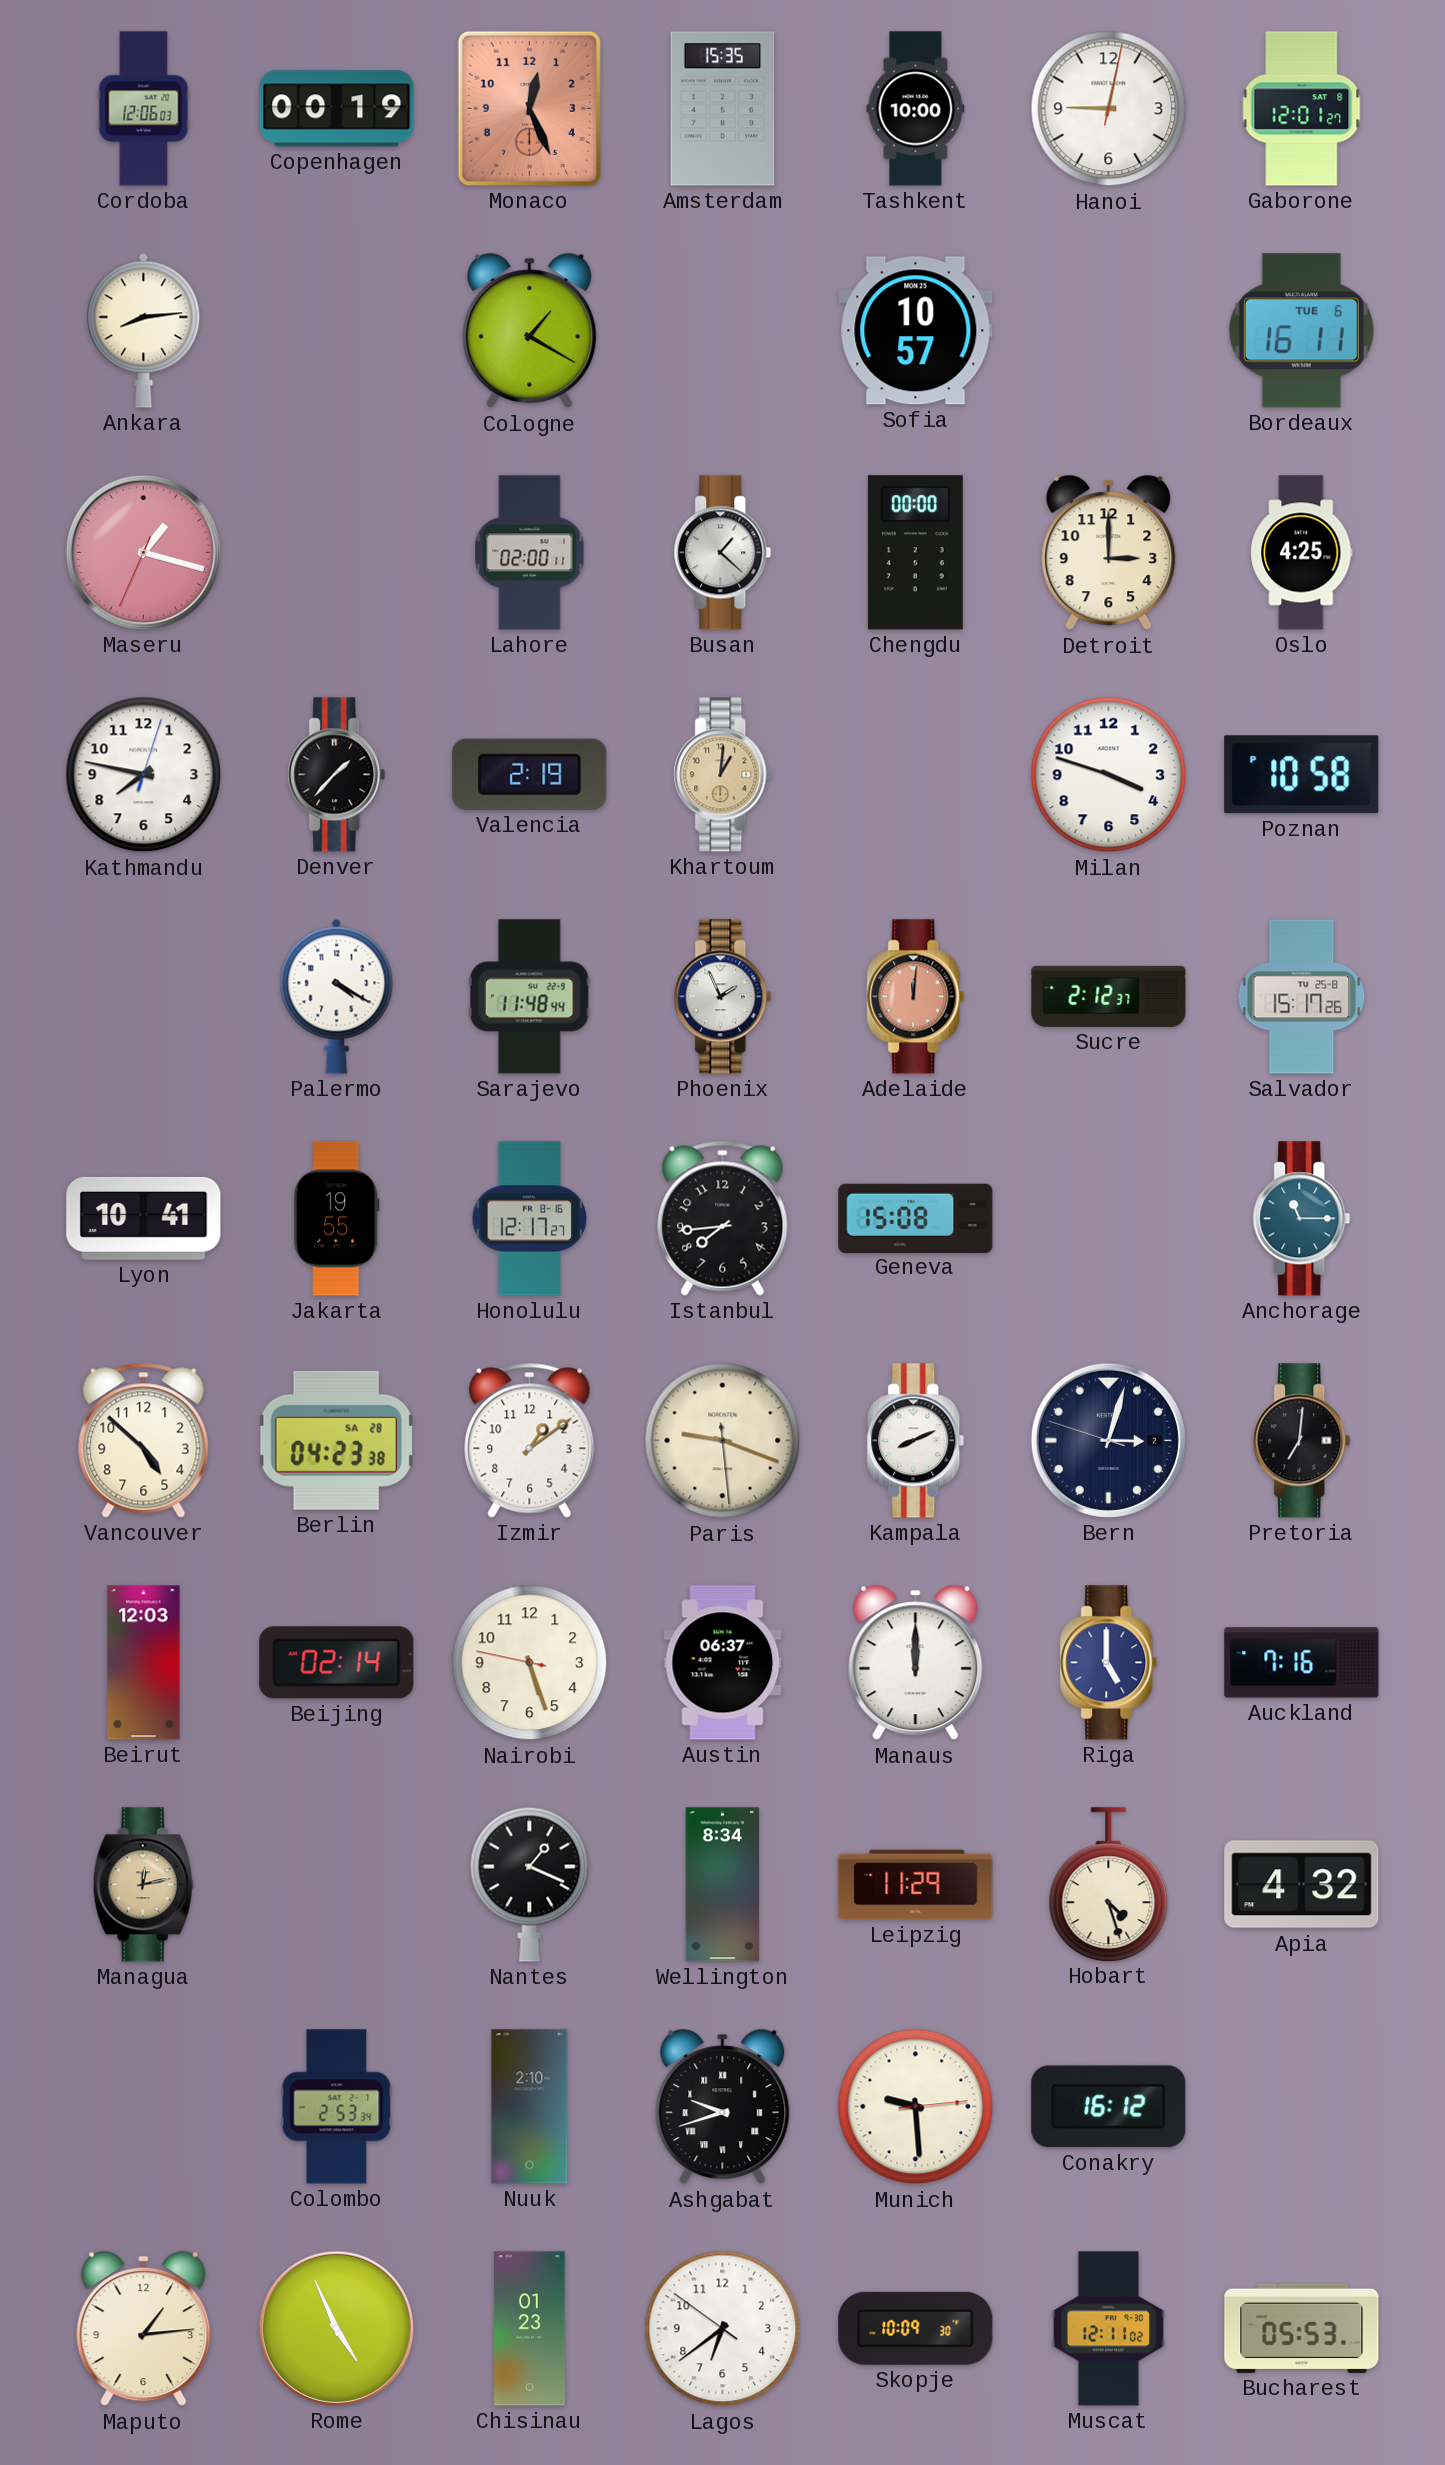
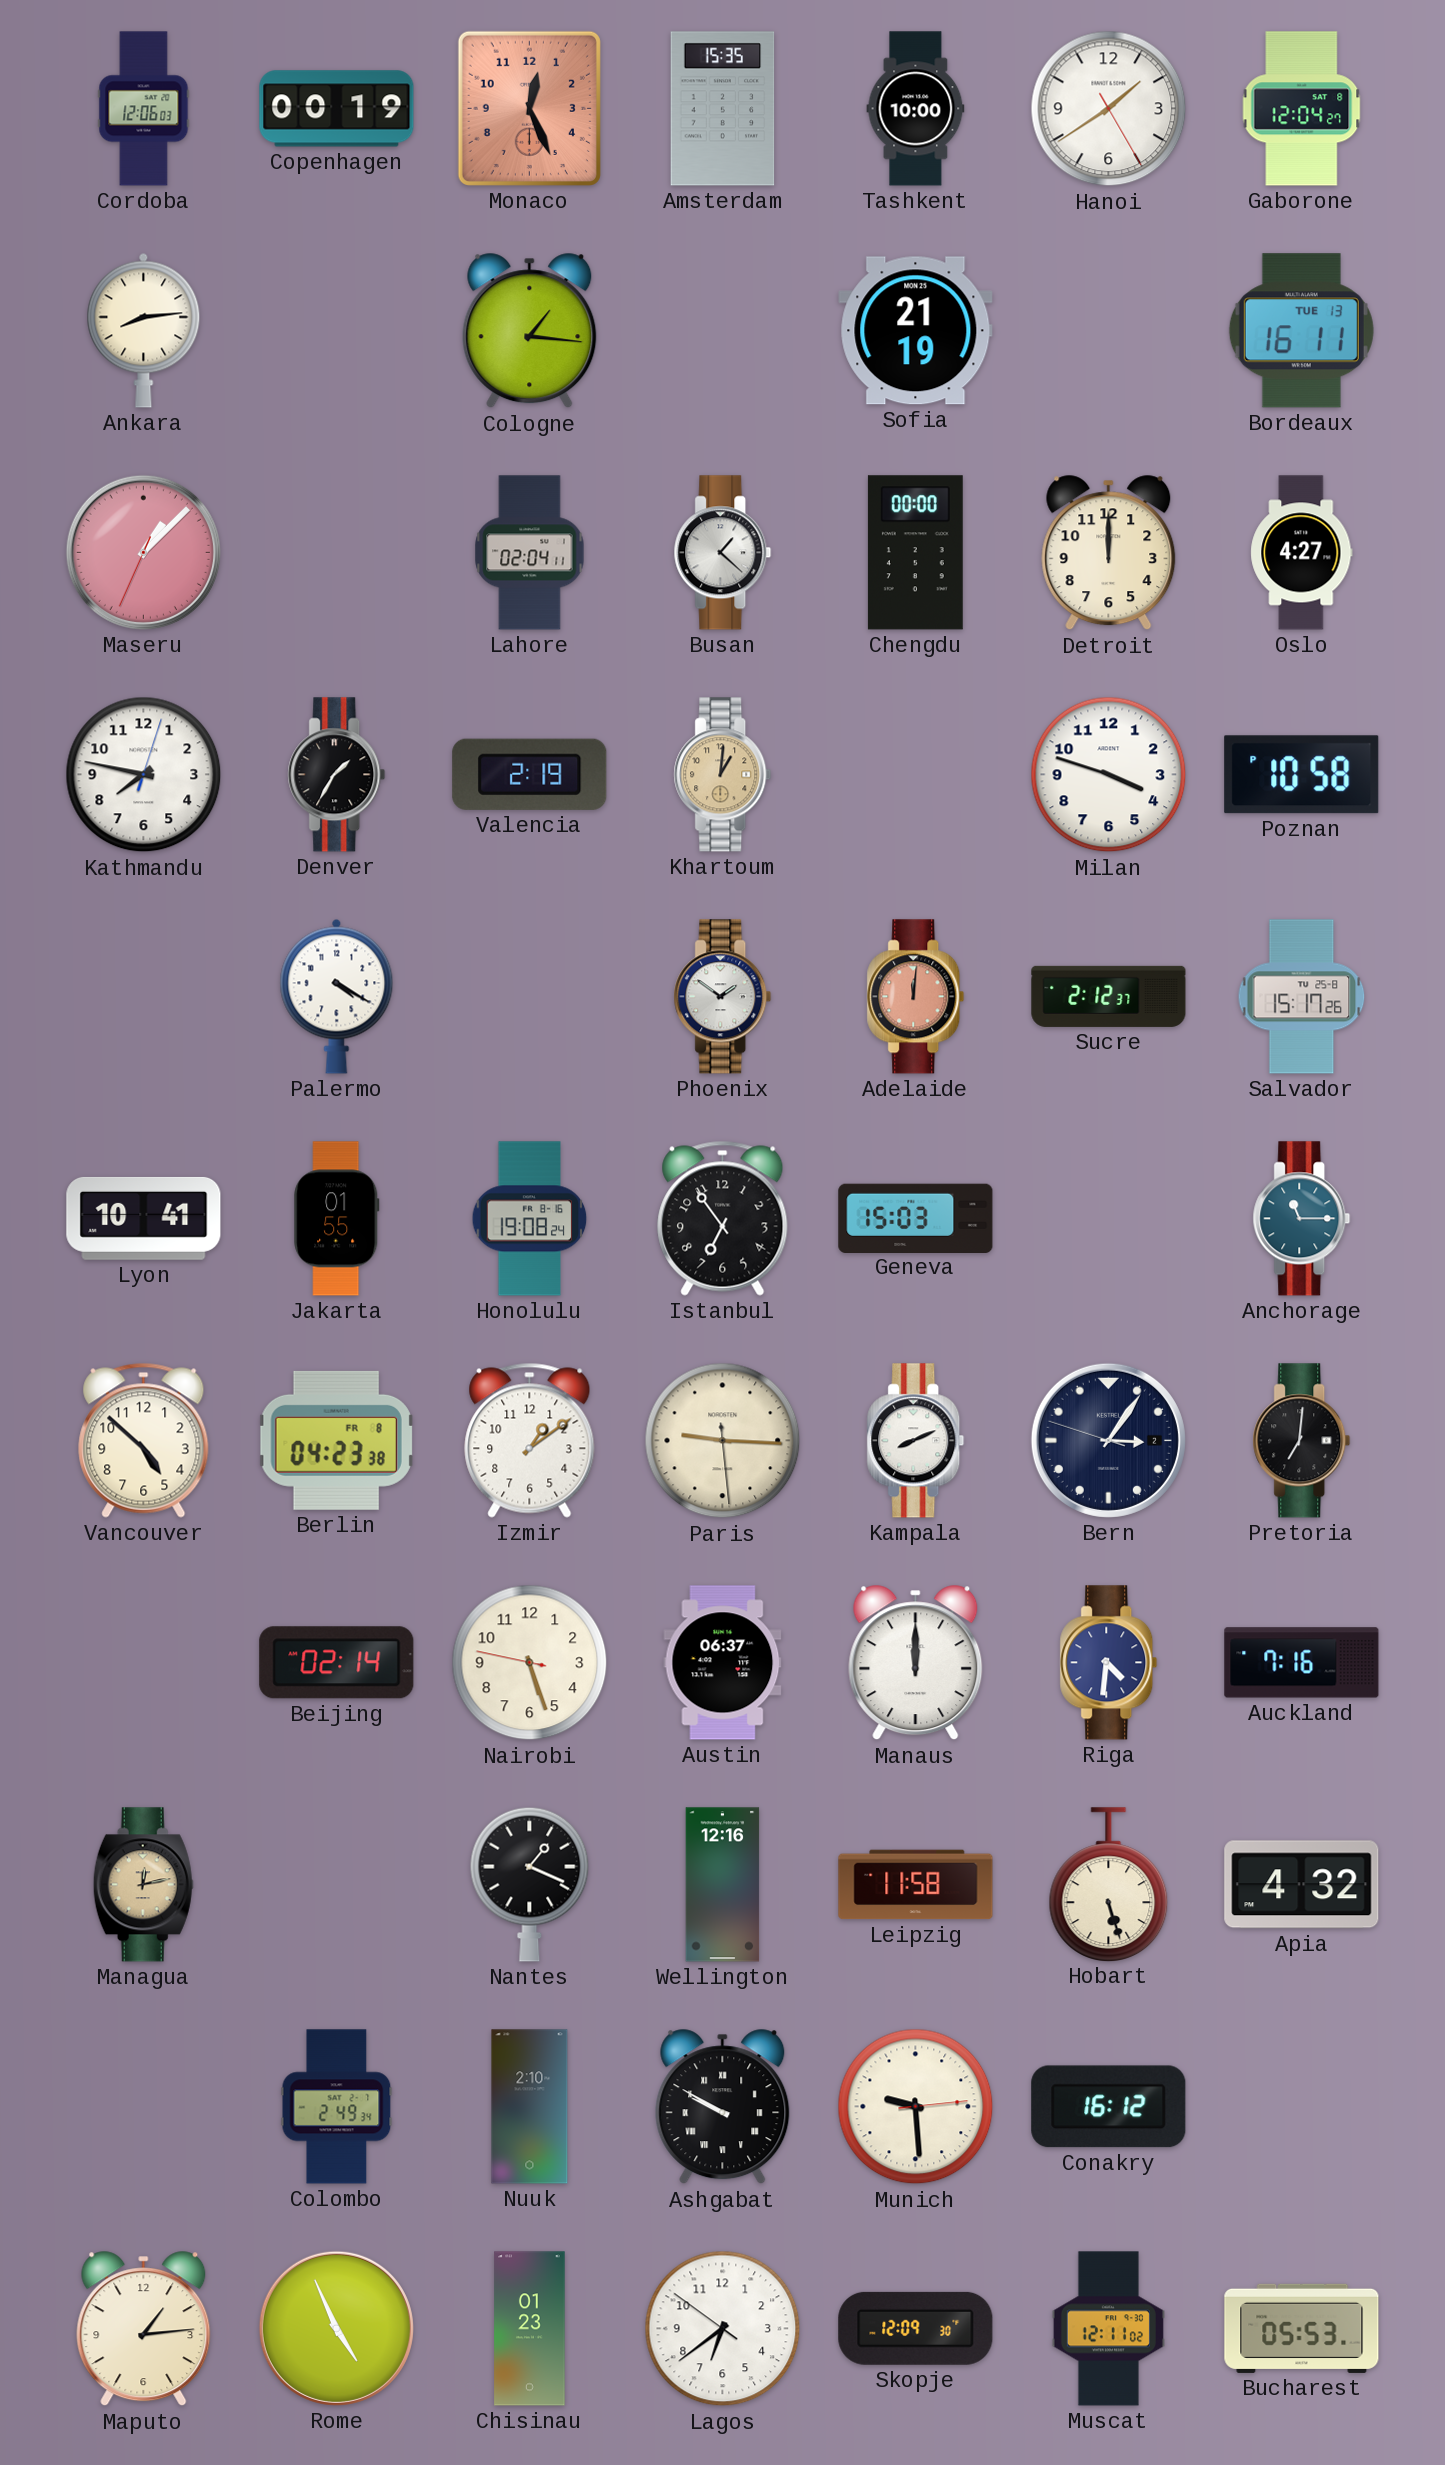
Hanoi: 9:02 -> 1:39
Gaborone: 12:01 -> 12:04
Cologne: 1:20 -> 1:16
Sofia: 10:57 -> 21:19
Bordeaux date: TUE 6 -> TUE 13
Maseru: 1:17 -> 1:07
Lahore: 02:00 -> 02:04
Detroit: 3:00 -> 12:00
Oslo: 4:25 -> 4:27
Denver: 1:37 -> 1:35
Sarajevo: 11:48 -> none
Phoenix: 1:56 -> 1:51
Jakarta: 19:55 -> 01:55
Honolulu: 12:17 -> 19:08
Istanbul: 7:44 -> 6:54
Geneva: 15:08 -> 15:03
Berlin date: SA 28 -> FR 8
Paris: 9:18 -> 9:15
Bern: 3:02 -> 3:05
Beirut: 12:03 -> none
Riga: 5:00 -> 4:31
Wellington: 8:34 -> 12:16
Leipzig: 11:29 -> 11:58
Hobart: 4:27 -> 5:27
Colombo: 2:53 -> 2:49
Ashgabat: 9:42 -> 9:50
Skopje: 10:09 -> 12:09
